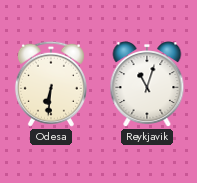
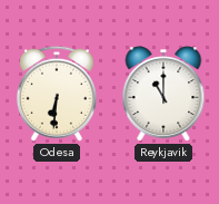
Reykjavik: 11:03 -> 11:00
